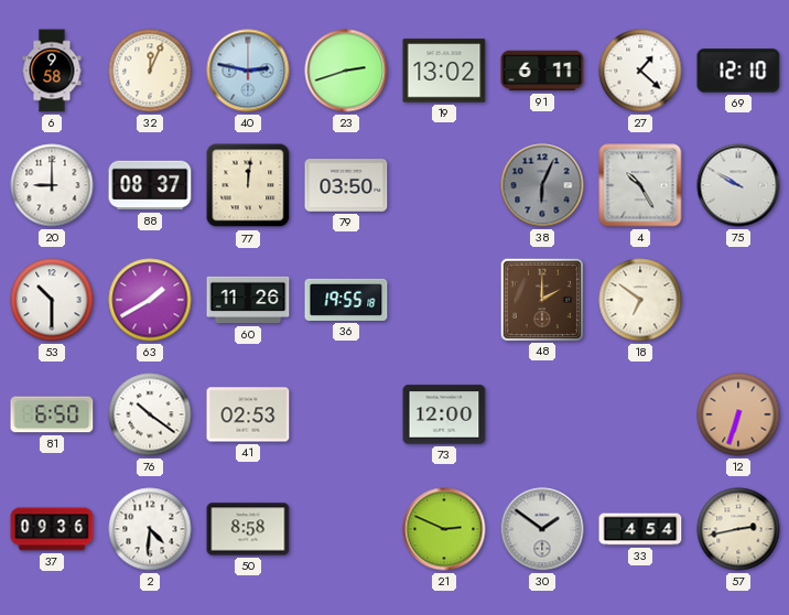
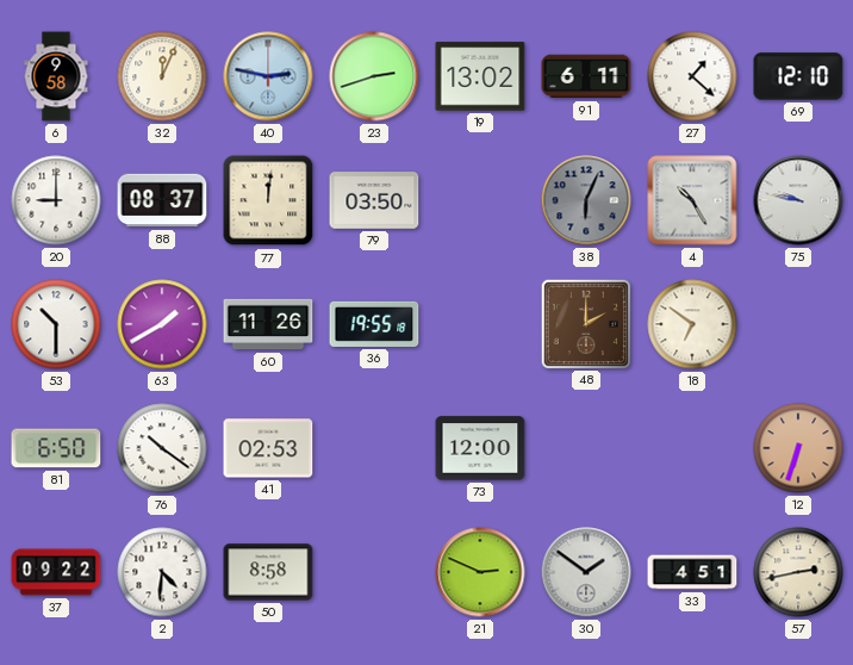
75: 9:50 -> 9:47
37: 09:36 -> 09:22
33: 4:54 -> 4:51
